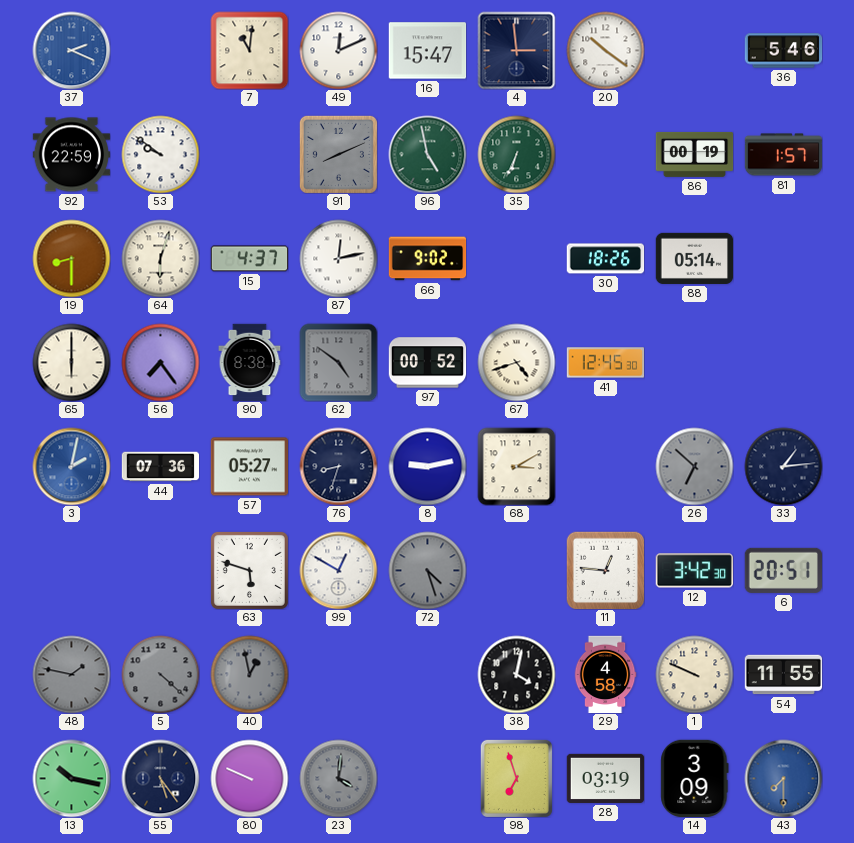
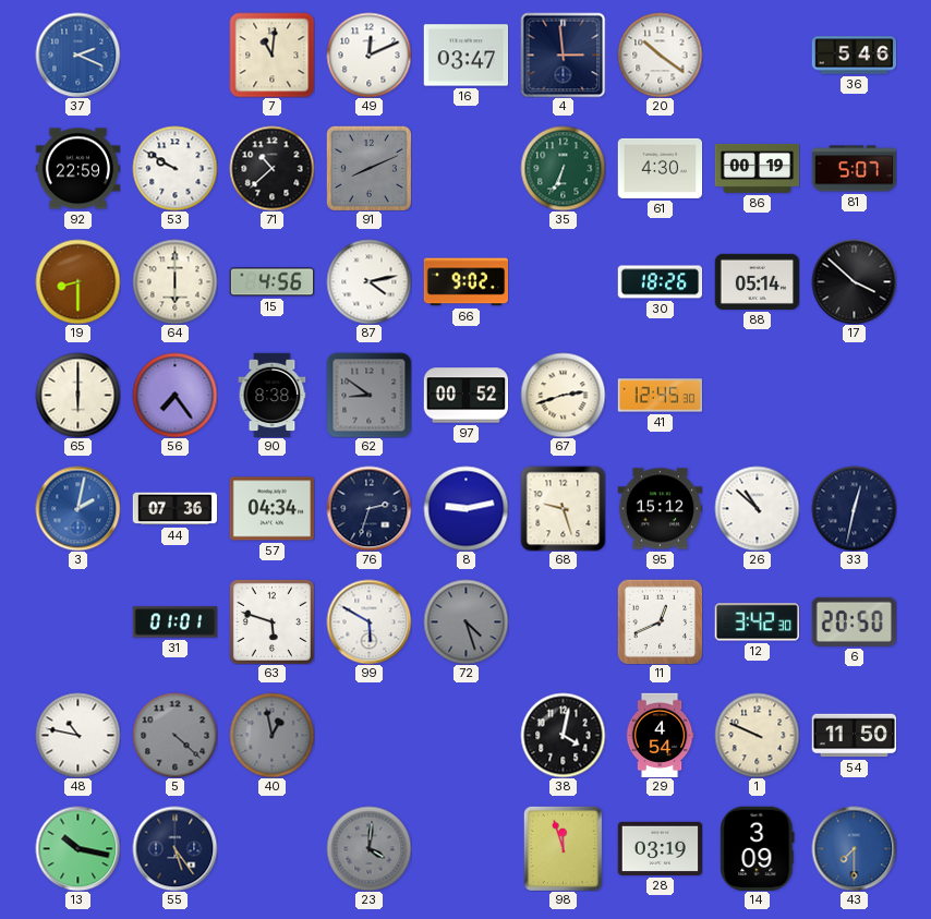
16: 15:47 -> 03:47
53: 9:51 -> 9:50
71: none -> 10:38
96: 4:58 -> none
61: none -> 4:30
81: 1:57 -> 5:07
64: 6:03 -> 6:00
15: 4:37 -> 4:56
87: 12:13 -> 4:13
17: none -> 3:52
62: 4:51 -> 8:51
67: 4:42 -> 2:42
57: 05:27 -> 04:34
76: 8:33 -> 2:33
68: 3:10 -> 9:27
95: none -> 15:12
26: 6:52 -> 10:52
26 dial: grey -> white
33: 1:14 -> 12:32
31: none -> 01:01
99: 12:50 -> 5:50
11: 12:46 -> 12:41
6: 20:51 -> 20:50
48: 1:47 -> 10:47
48 dial: grey -> white
29: 4:58 -> 4:54
54: 11:55 -> 11:50
80: 9:49 -> none
98: 6:57 -> 11:57
